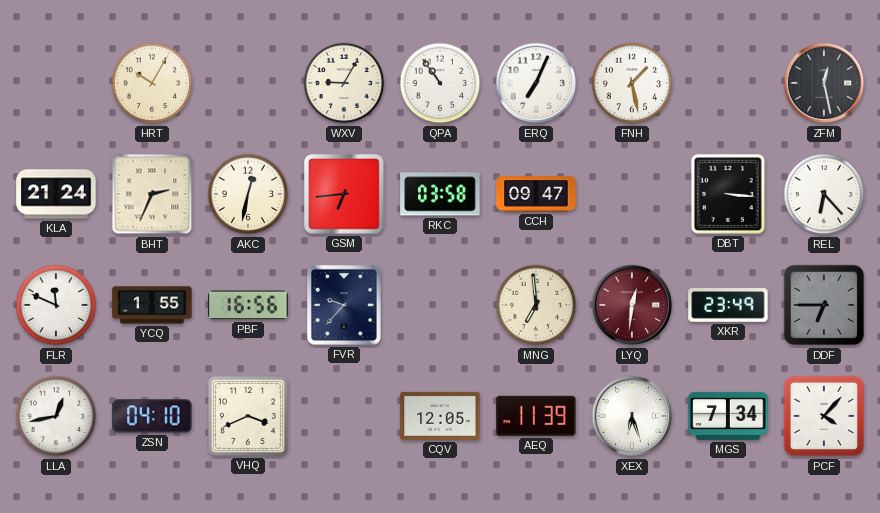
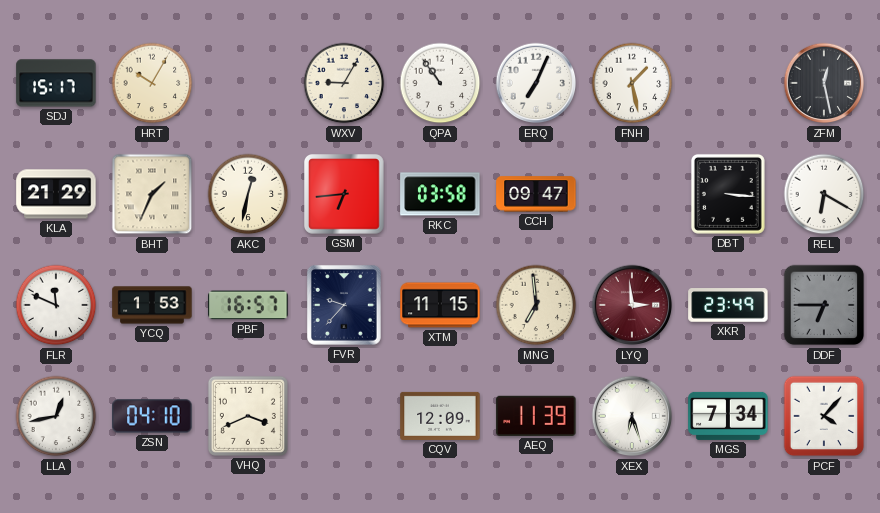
SDJ: none -> 15:17
KLA: 21:24 -> 21:29
BHT: 2:34 -> 1:34
REL: 6:23 -> 6:20
YCQ: 1:55 -> 1:53
PBF: 16:56 -> 16:57
XTM: none -> 11:15
LYQ: 12:31 -> 2:59
CQV: 12:05 -> 12:09
